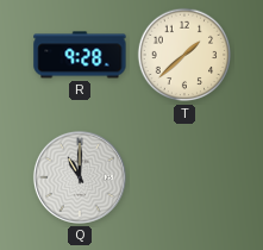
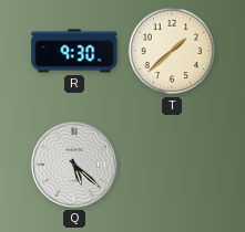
R: 9:28 -> 9:30
Q: 11:00 -> 5:22
